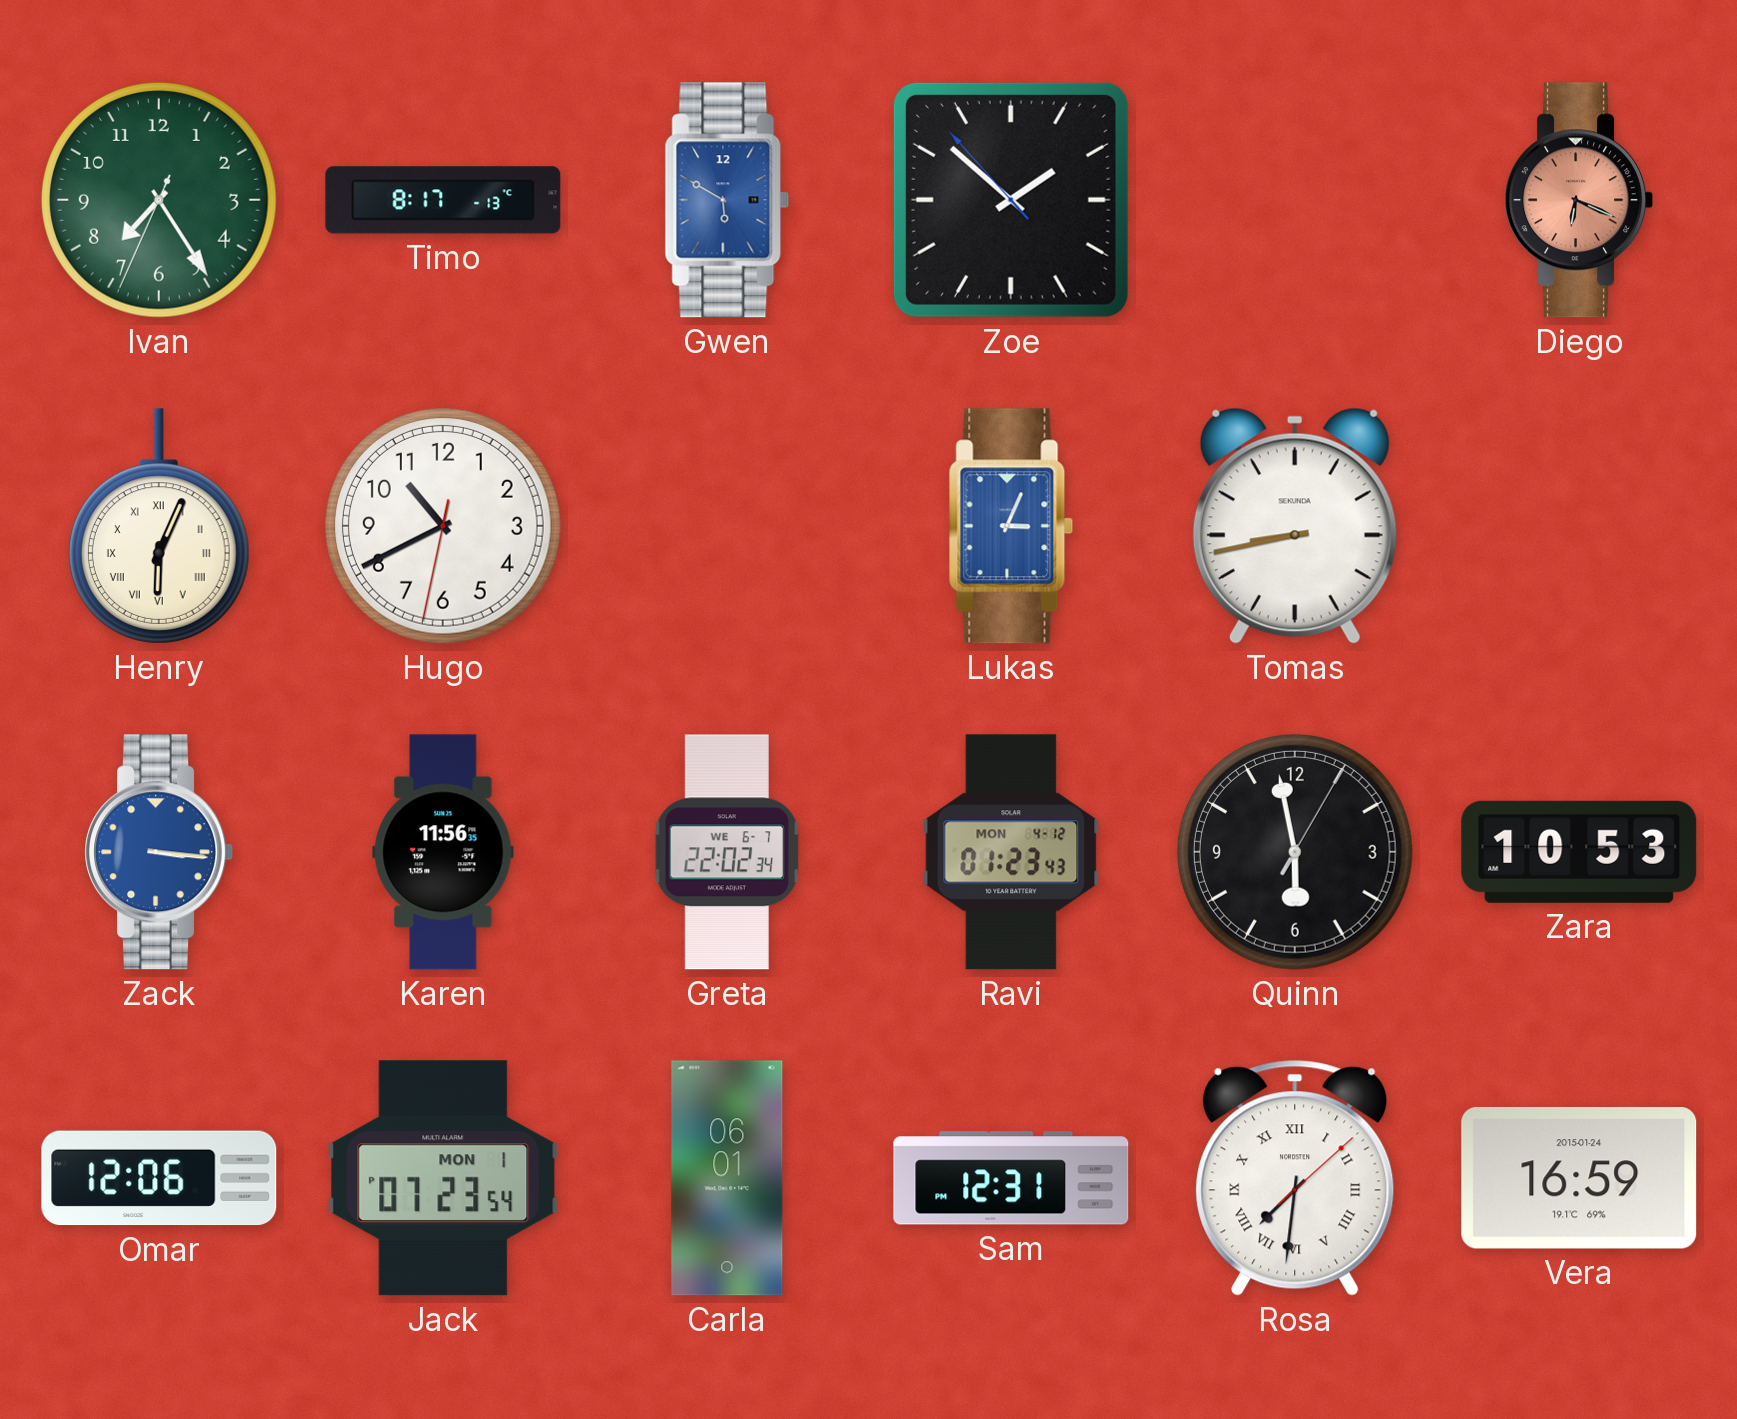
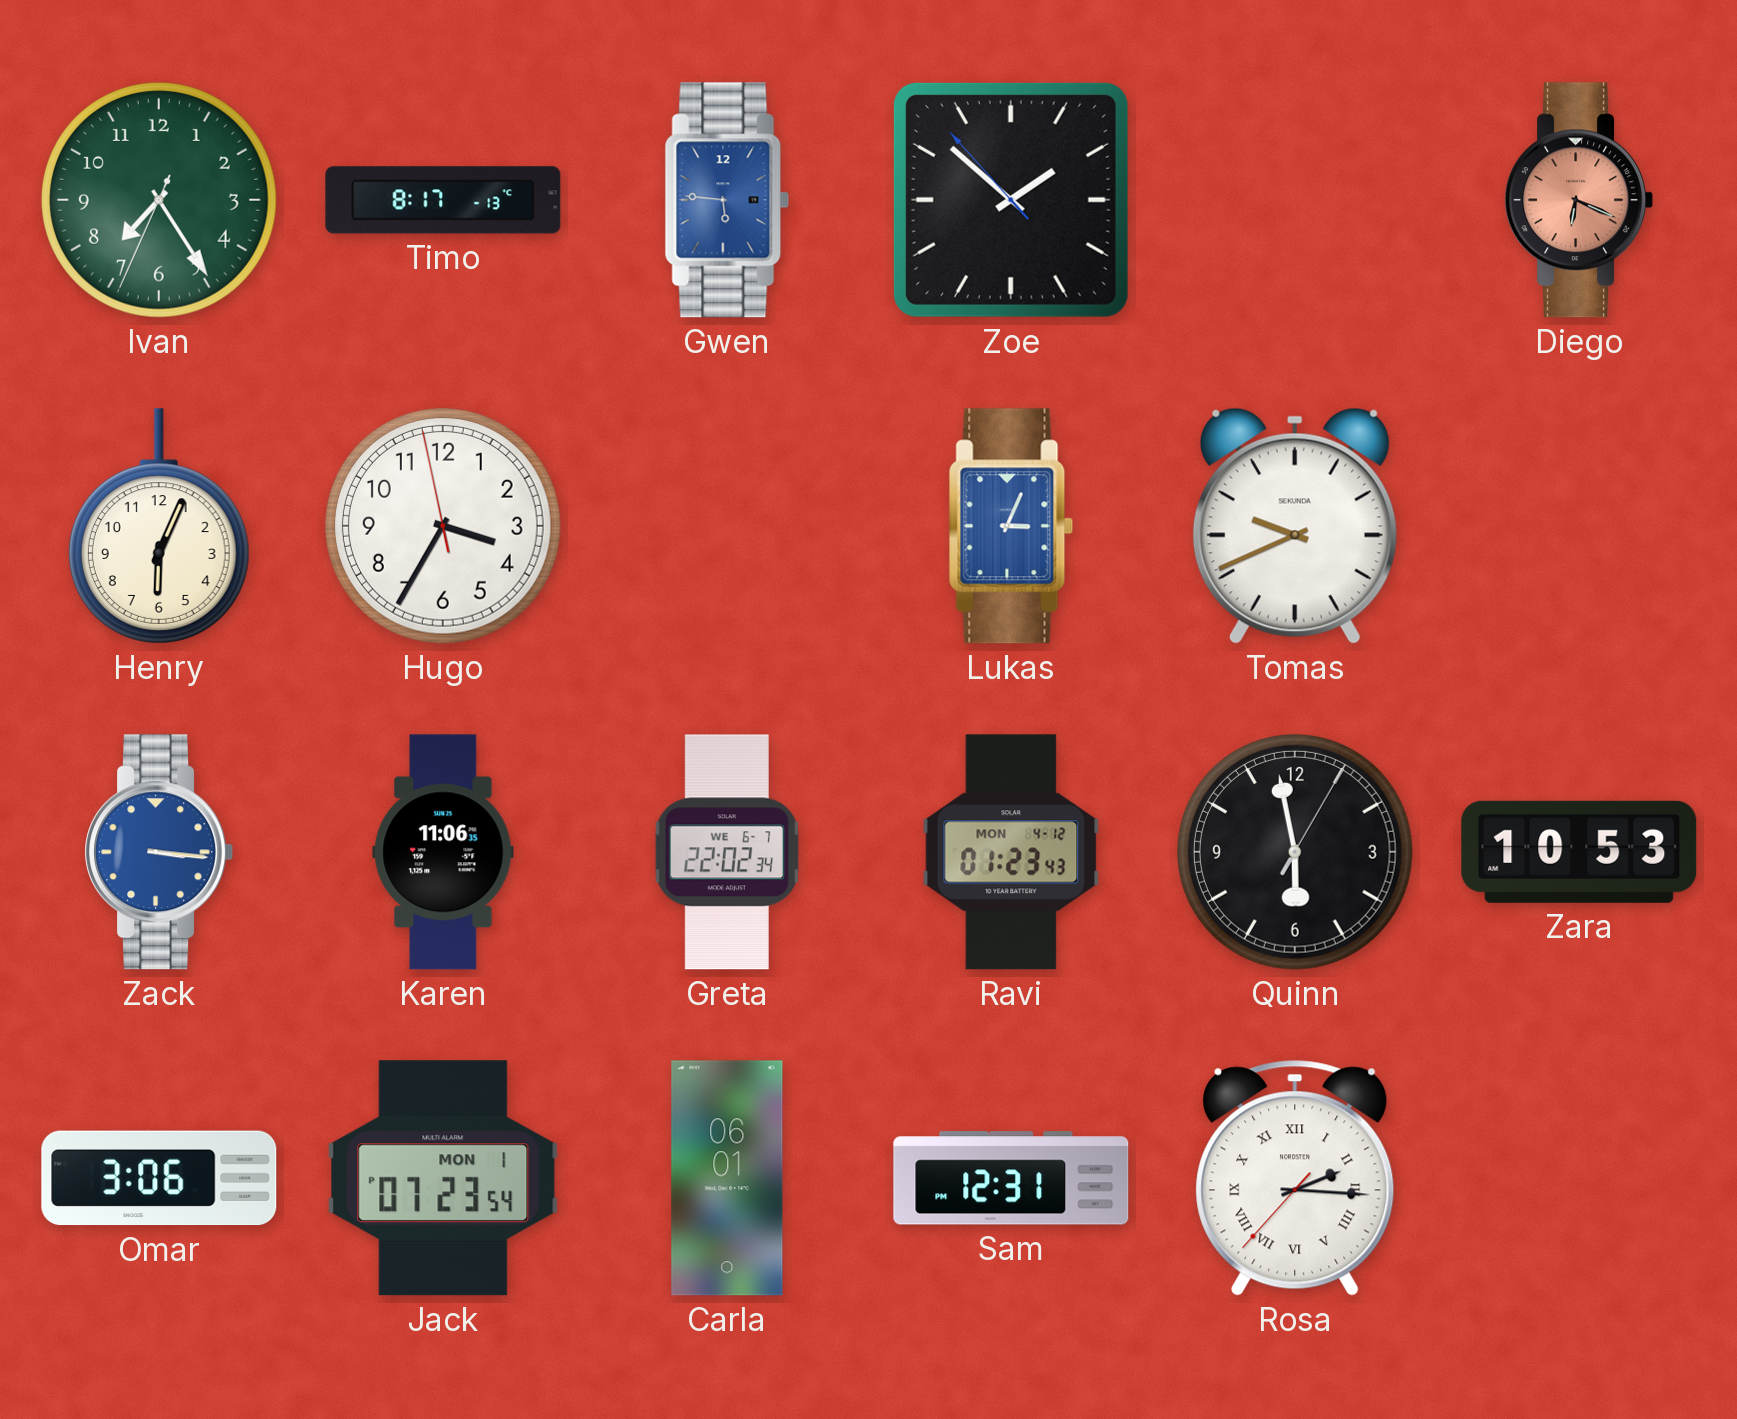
Gwen: 5:50 -> 5:46
Henry numerals: Roman -> Arabic
Hugo: 10:40 -> 3:34
Tomas: 8:43 -> 9:41
Karen: 11:56 -> 11:06
Omar: 12:06 -> 3:06
Rosa: 7:31 -> 2:15
Vera: 16:59 -> none
